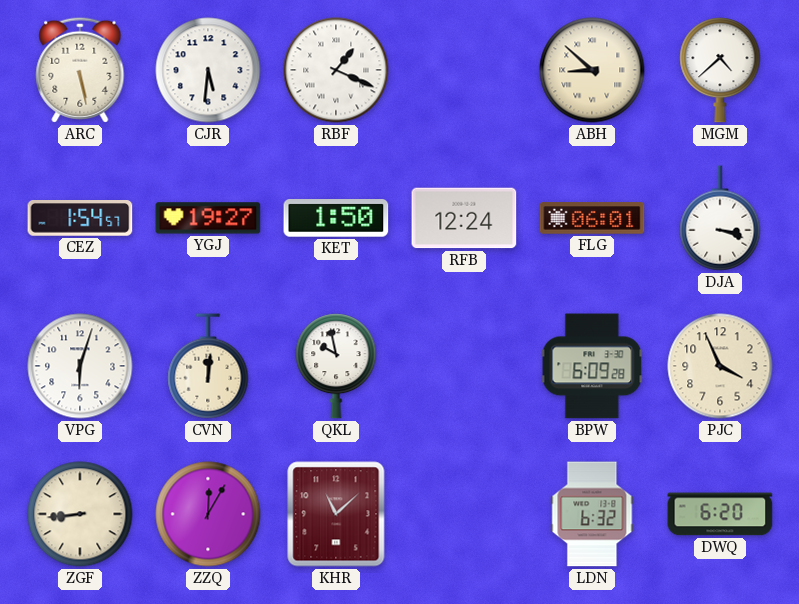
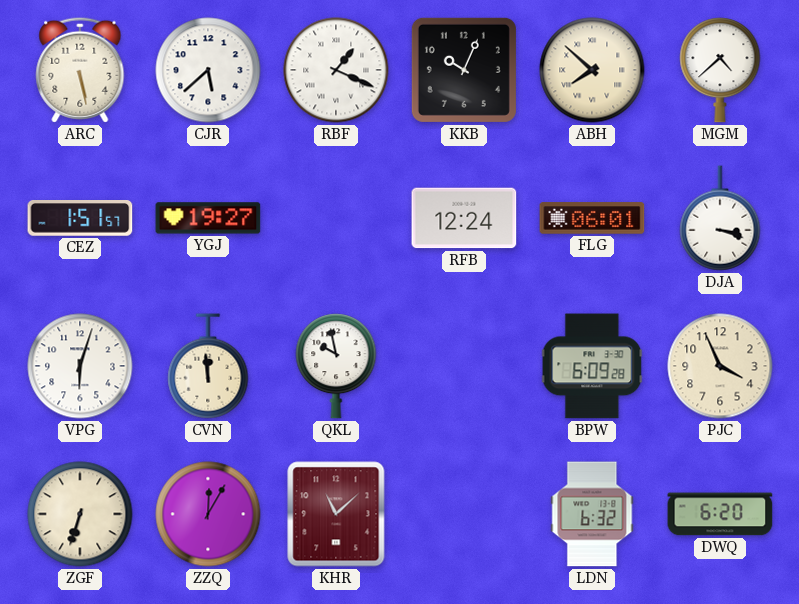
CJR: 5:31 -> 5:38
KKB: none -> 10:04
ABH: 8:52 -> 7:52
CEZ: 1:54 -> 1:51
KET: 1:50 -> none
CVN: 12:01 -> 11:59
ZGF: 8:44 -> 6:33
